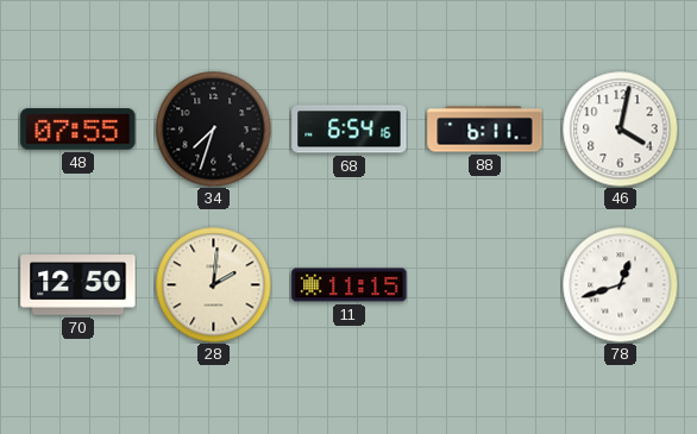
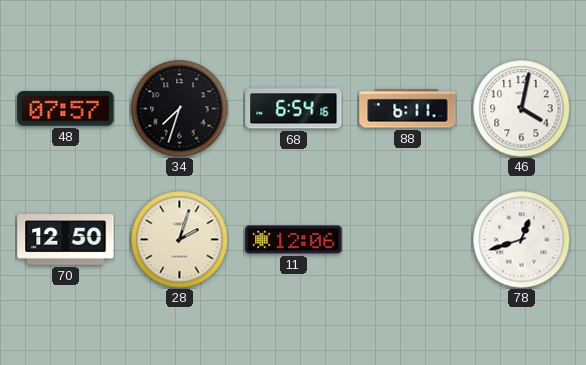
48: 07:55 -> 07:57
28: 2:01 -> 2:03
11: 11:15 -> 12:06
